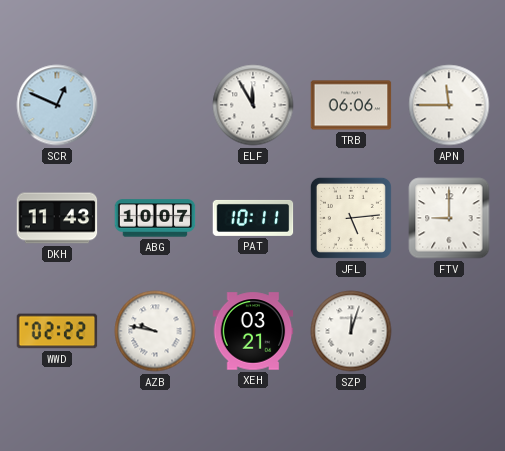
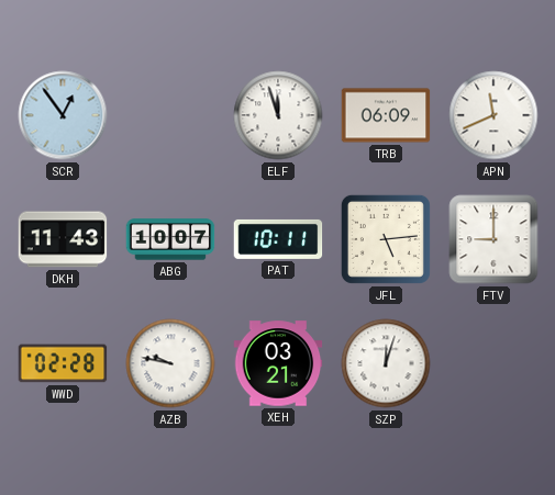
SCR: 12:49 -> 12:54
ELF: 11:55 -> 11:57
TRB: 06:06 -> 06:09
APN: 11:45 -> 11:41
WWD: 02:22 -> 02:28
